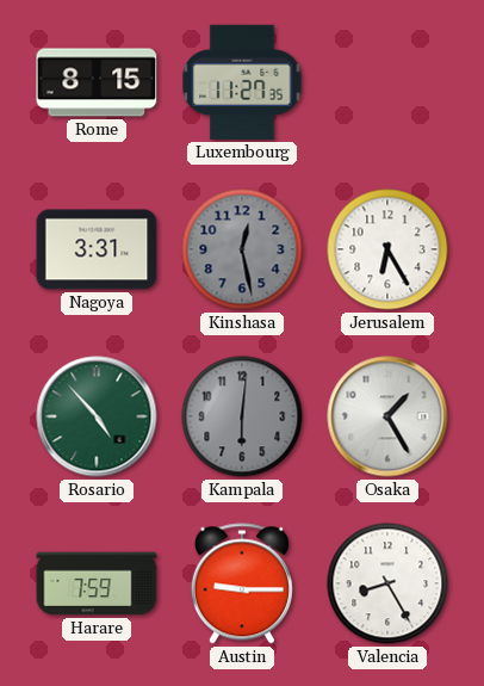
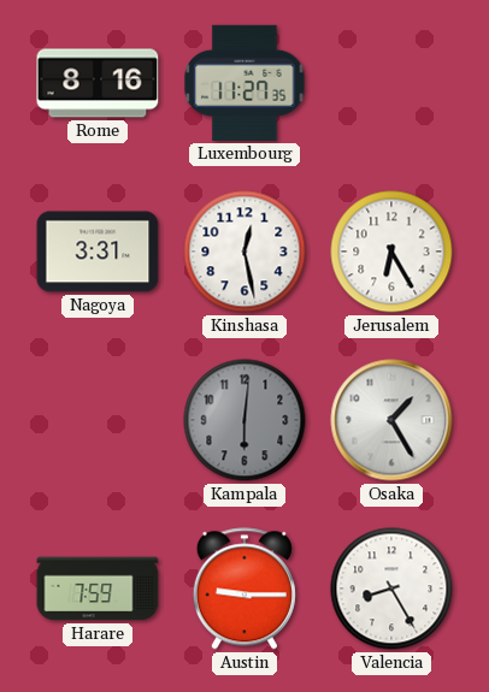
Rome: 8:15 -> 8:16
Kinshasa dial: grey -> white
Rosario: 4:53 -> none
